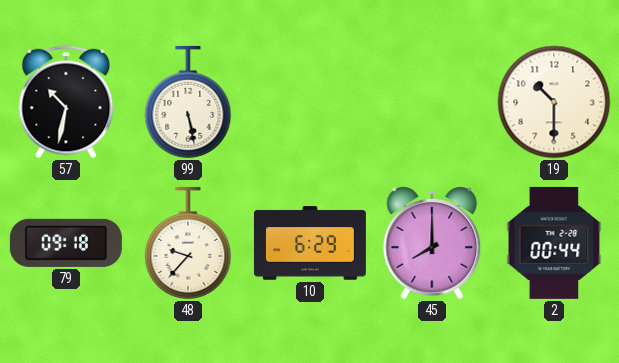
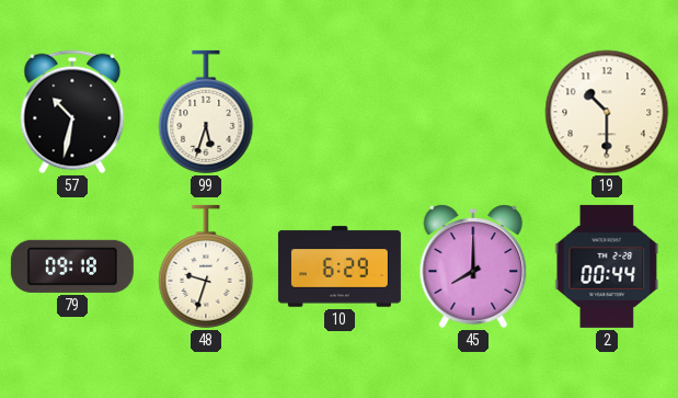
99: 5:28 -> 5:33
48: 9:37 -> 9:33
